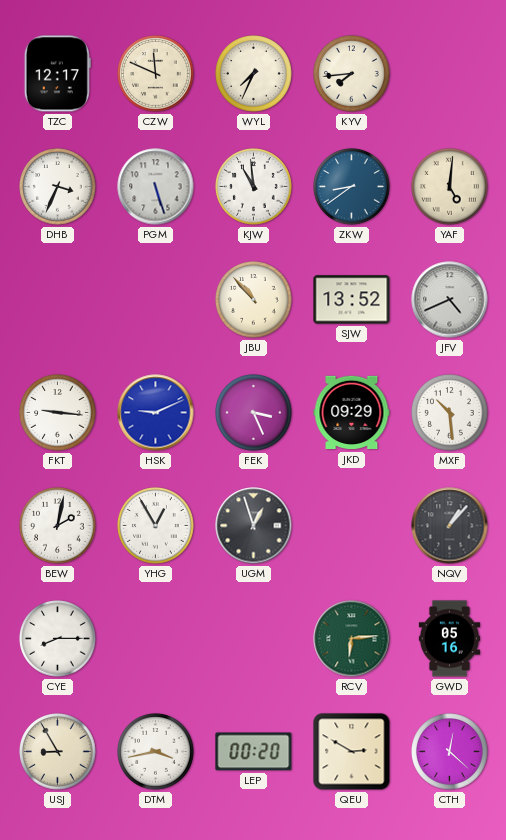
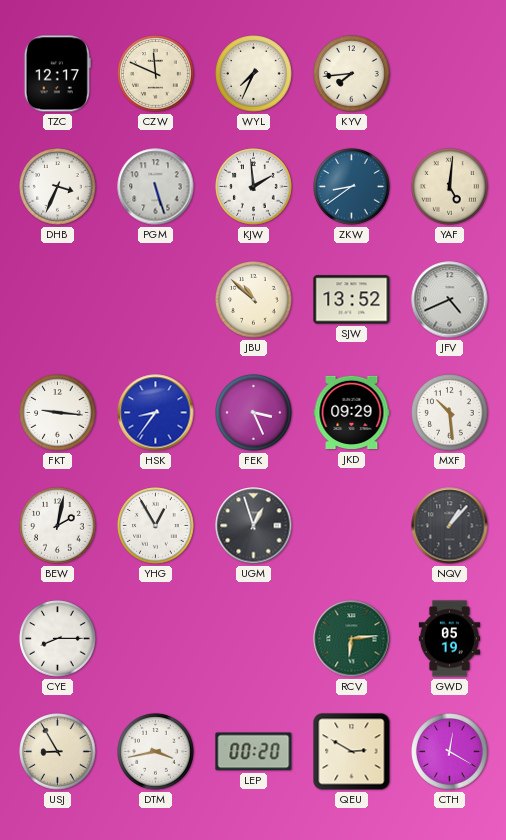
KJW: 10:59 -> 1:59
JBU: 10:53 -> 10:52
HSK: 9:11 -> 8:36
GWD: 05:16 -> 05:19
CTH: 12:22 -> 12:20
